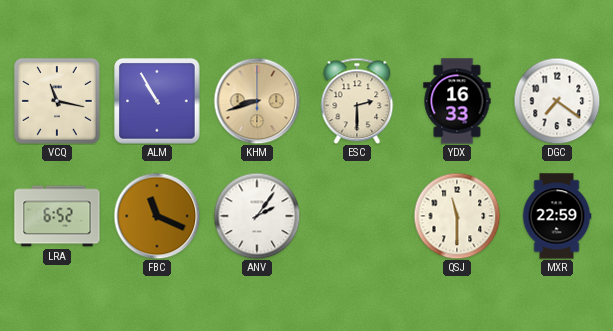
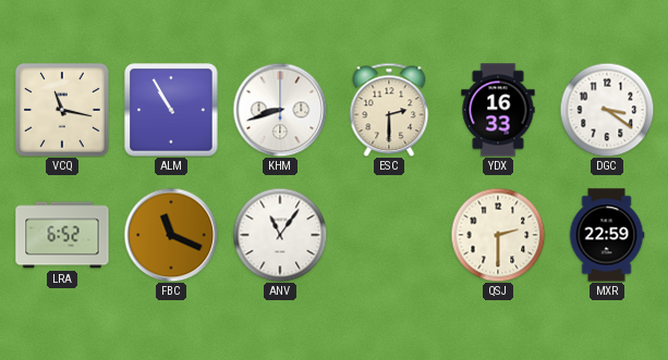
KHM dial: champagne -> white
DGC: 7:21 -> 3:21
ANV: 2:06 -> 11:06
QSJ: 11:30 -> 2:30
